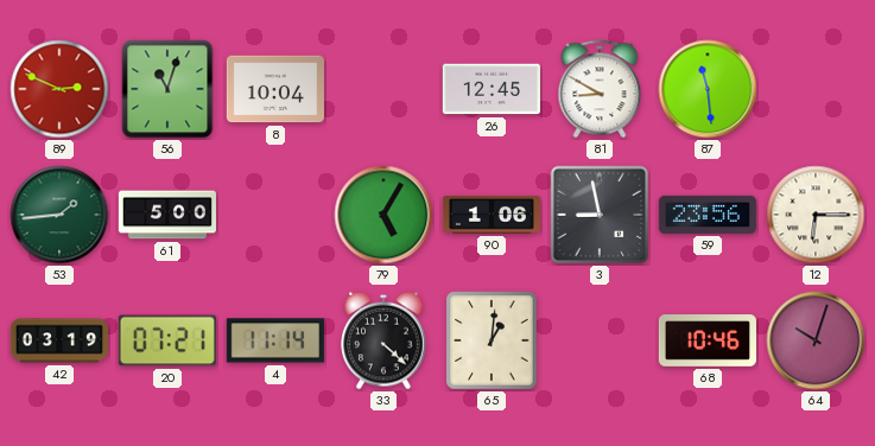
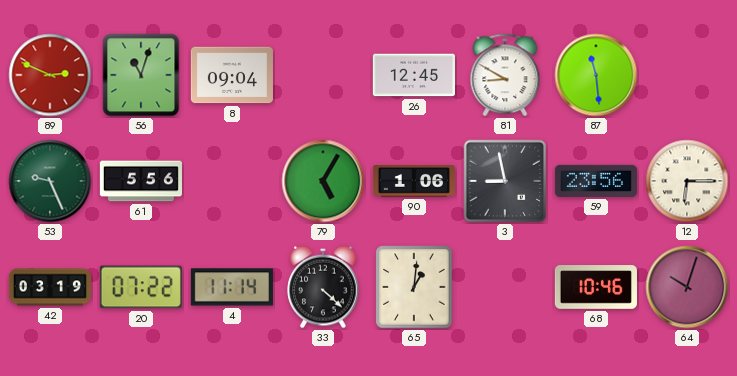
8: 10:04 -> 09:04
53: 1:44 -> 9:26
61: 5:00 -> 5:56
20: 07:21 -> 07:22
